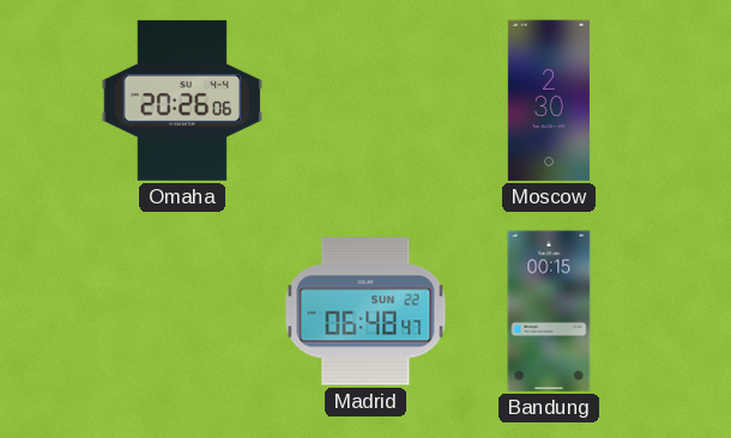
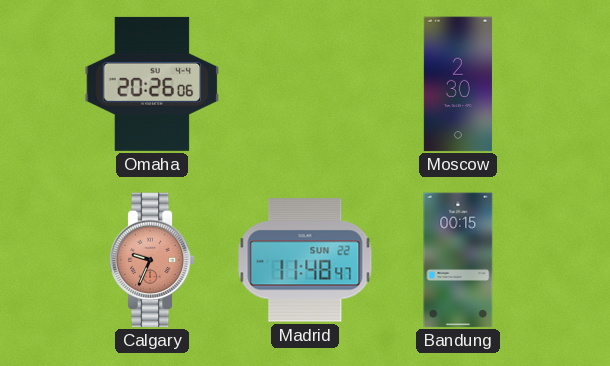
Calgary: none -> 9:34
Madrid: 06:48 -> 11:48
